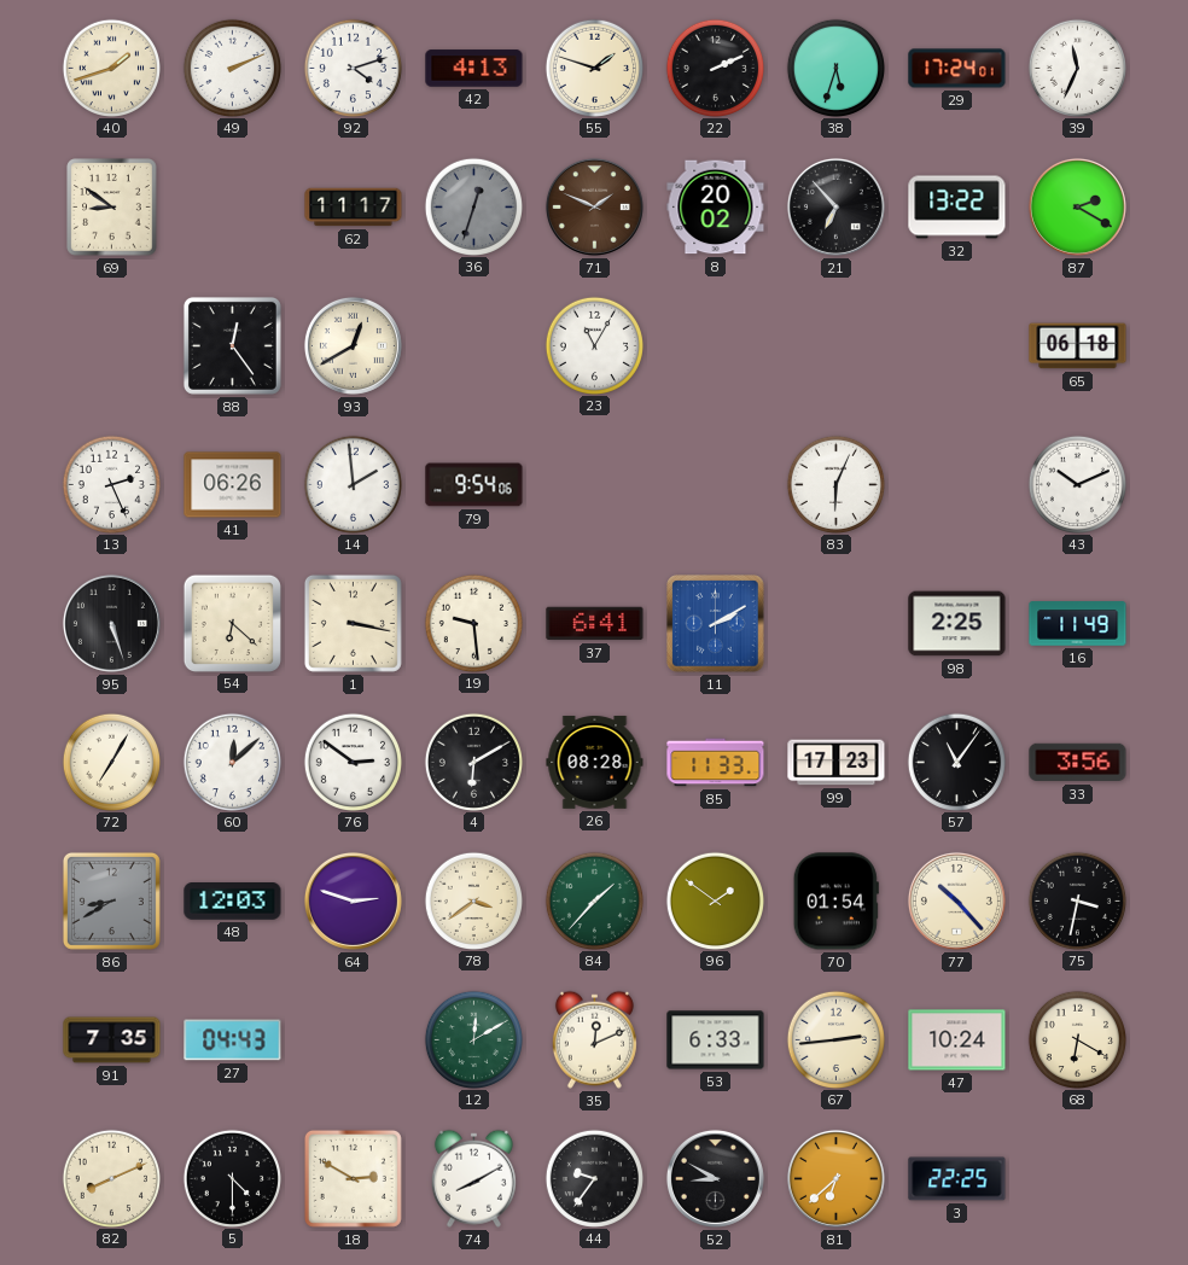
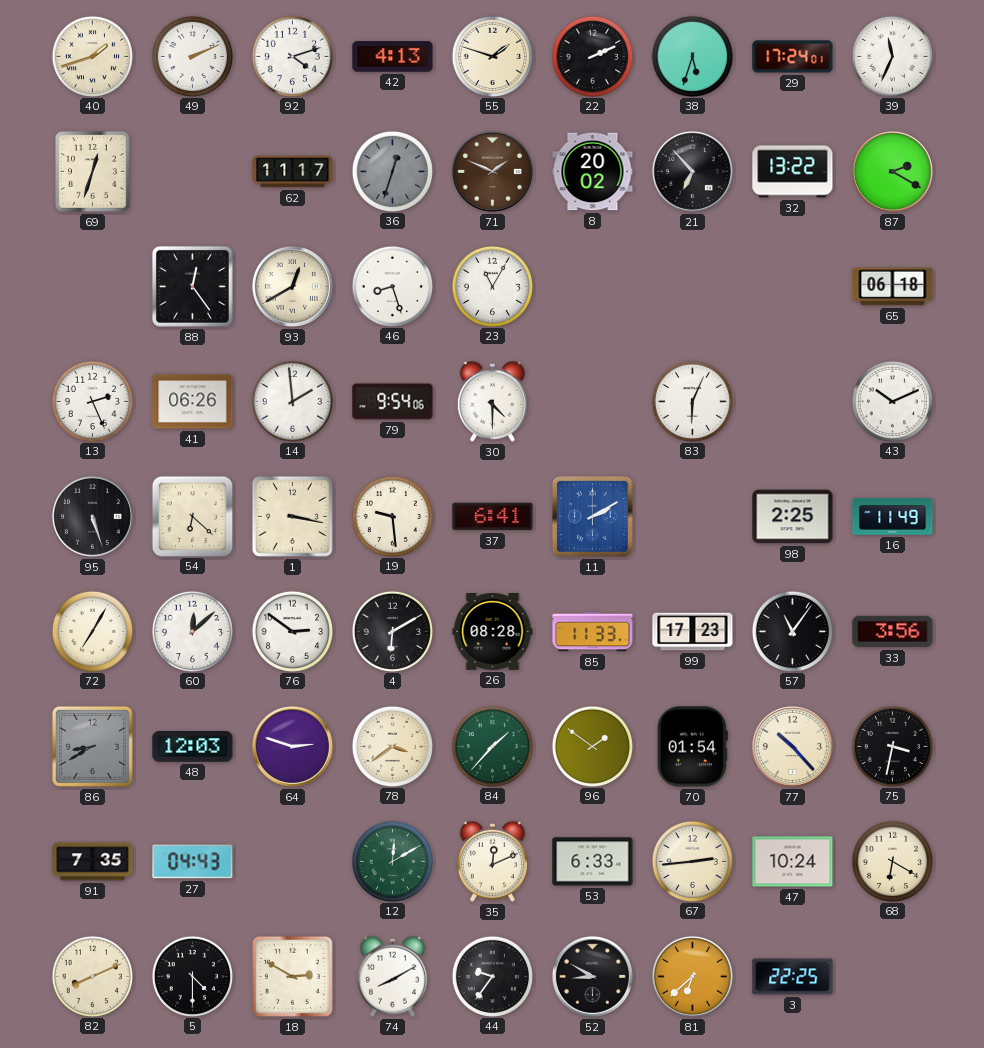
69: 8:51 -> 12:33
46: none -> 8:27
30: none -> 4:30
